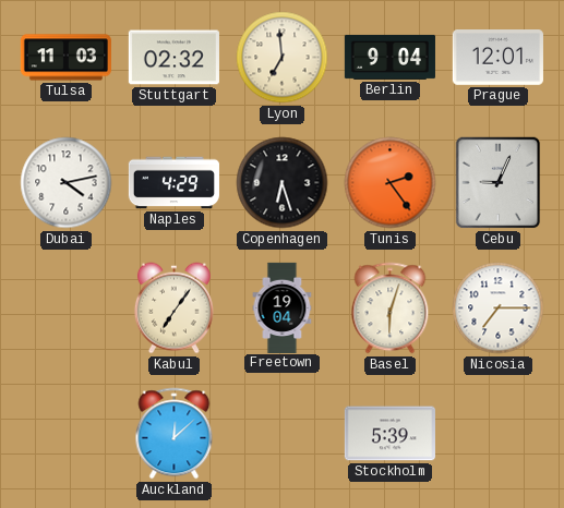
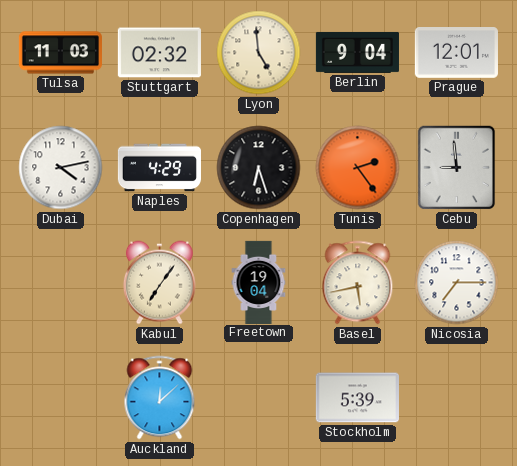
Lyon: 6:59 -> 4:59
Cebu: 9:04 -> 8:59
Basel: 6:03 -> 5:43
